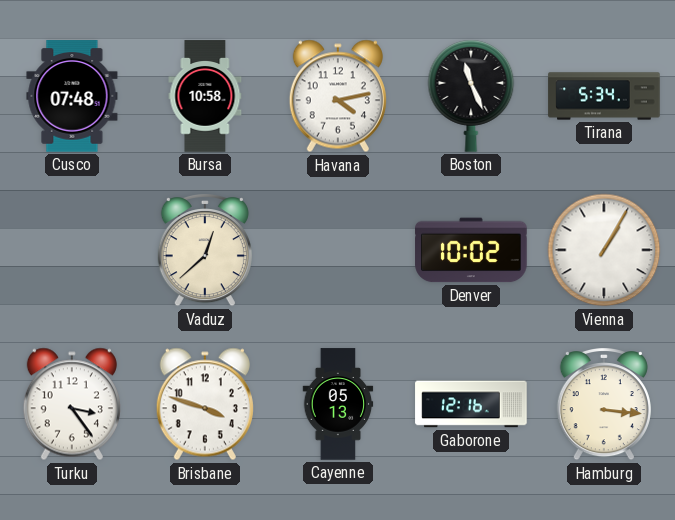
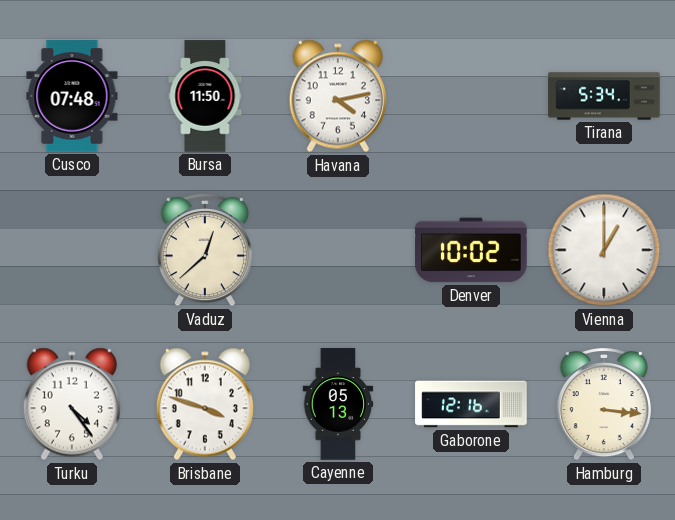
Bursa: 10:58 -> 11:50
Boston: 11:26 -> none
Vienna: 1:05 -> 1:00
Turku: 3:24 -> 4:24
